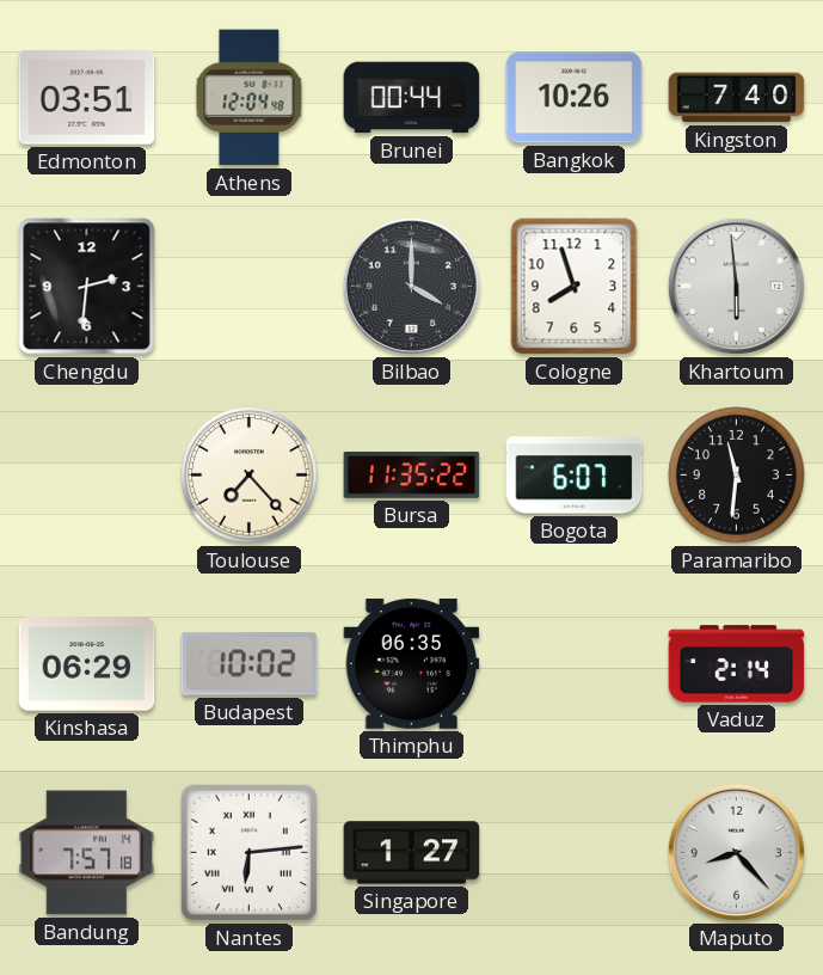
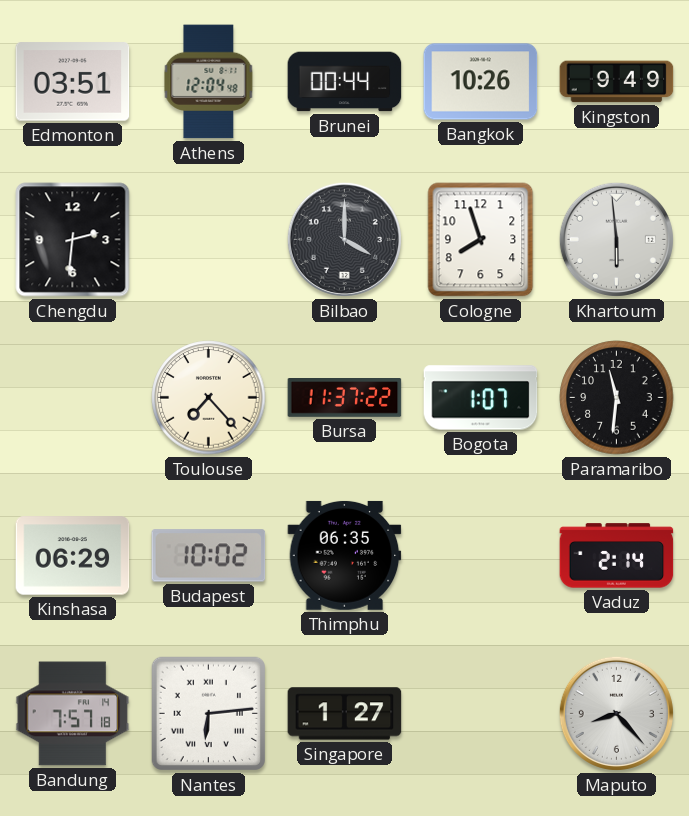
Kingston: 7:40 -> 9:49
Bursa: 11:35 -> 11:37
Bogota: 6:07 -> 1:07
